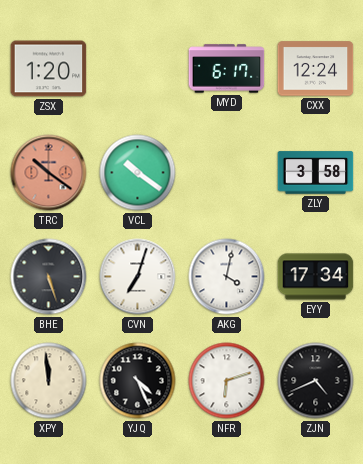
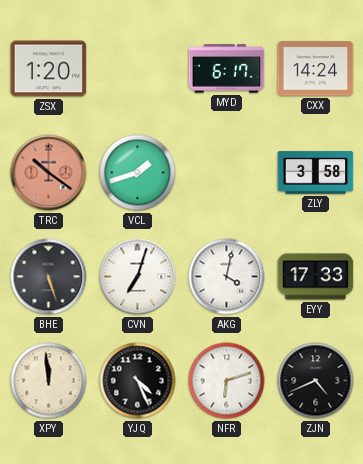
CXX: 12:24 -> 14:24
VCL: 10:21 -> 1:42
EYY: 17:34 -> 17:33
